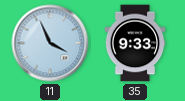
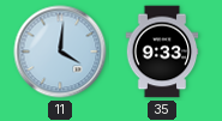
11: 3:56 -> 4:01
